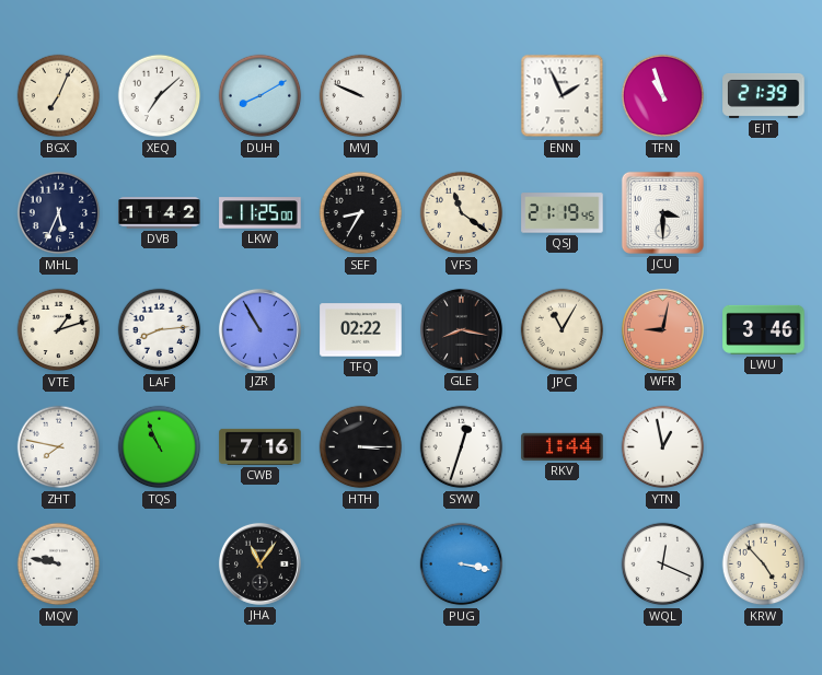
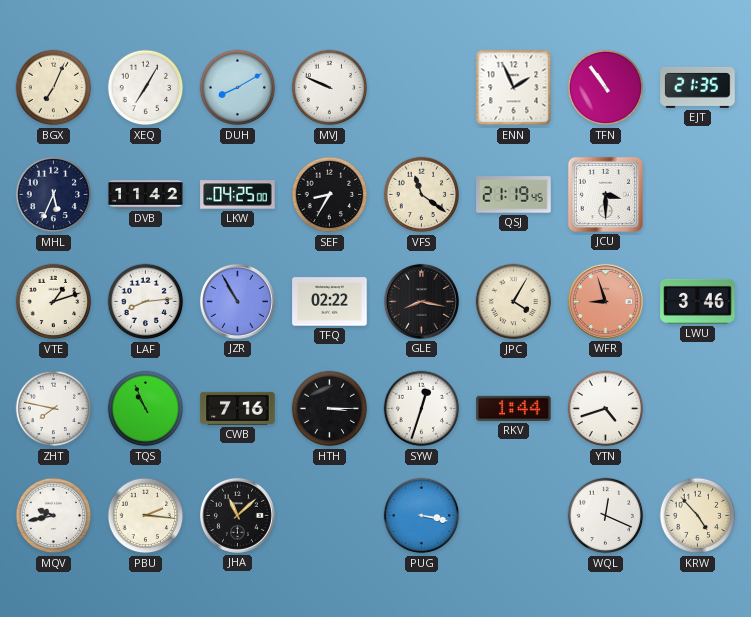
XEQ: 7:08 -> 7:05
TFN: 10:57 -> 10:54
EJT: 21:39 -> 21:35
LKW: 11:25 -> 04:25
JPC: 11:05 -> 4:05
WFR: 9:02 -> 8:57
YTN: 12:58 -> 4:42
MQV: 9:47 -> 9:43
PBU: none -> 2:16
JHA: 11:06 -> 11:08
